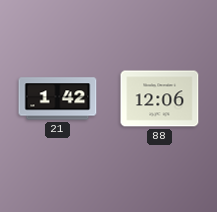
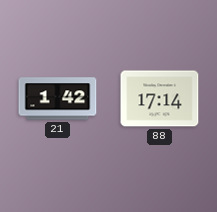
88: 12:06 -> 17:14
